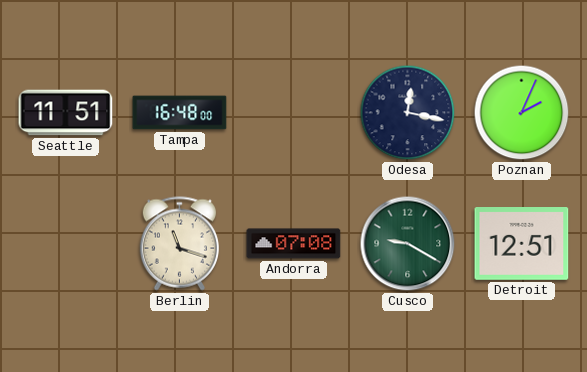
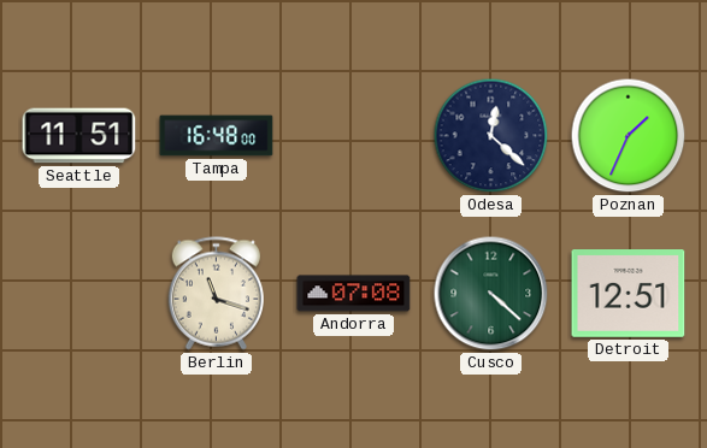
Odesa: 12:17 -> 12:22
Poznan: 2:04 -> 1:34
Cusco: 9:20 -> 4:22
